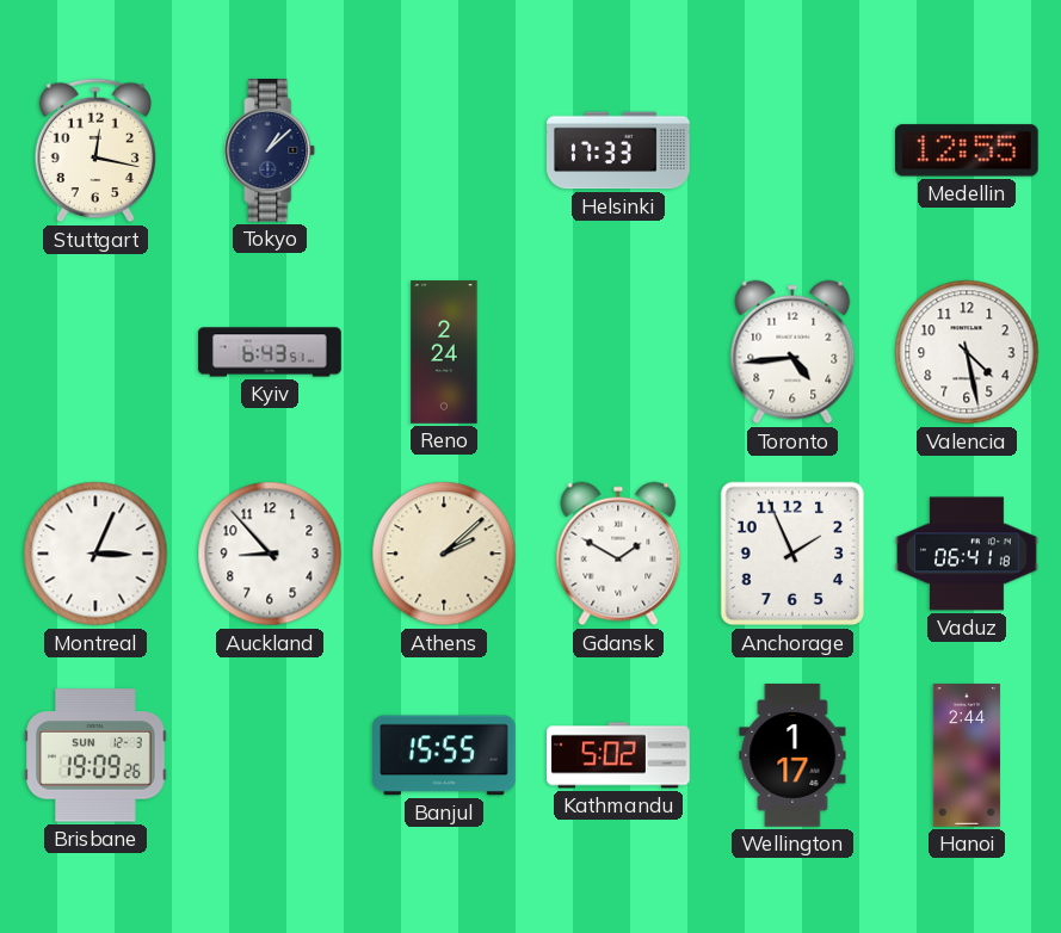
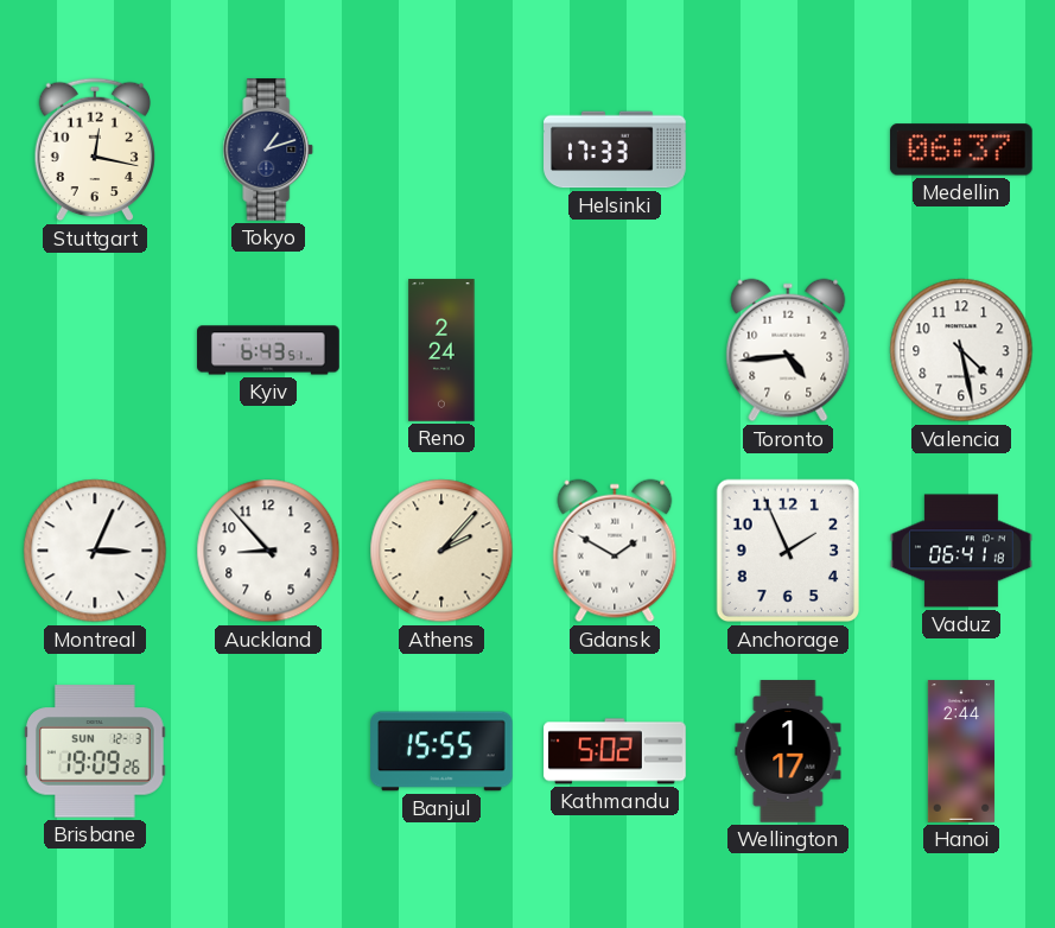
Tokyo: 1:08 -> 1:12
Medellin: 12:55 -> 06:37
Athens: 2:08 -> 2:07
